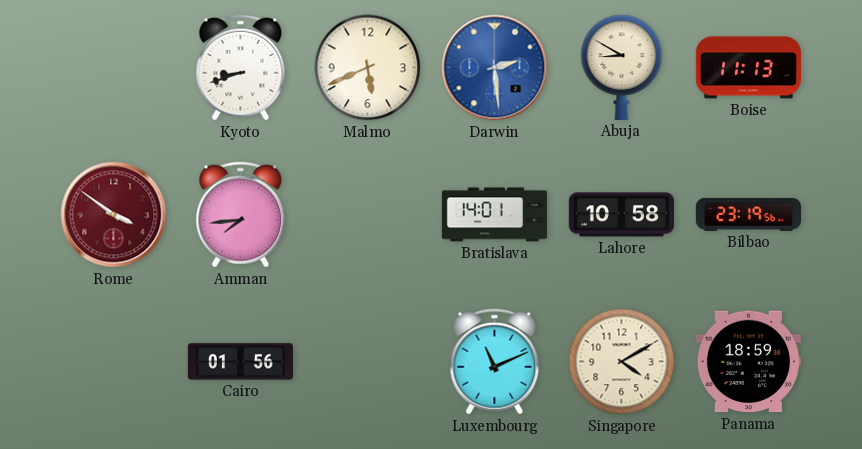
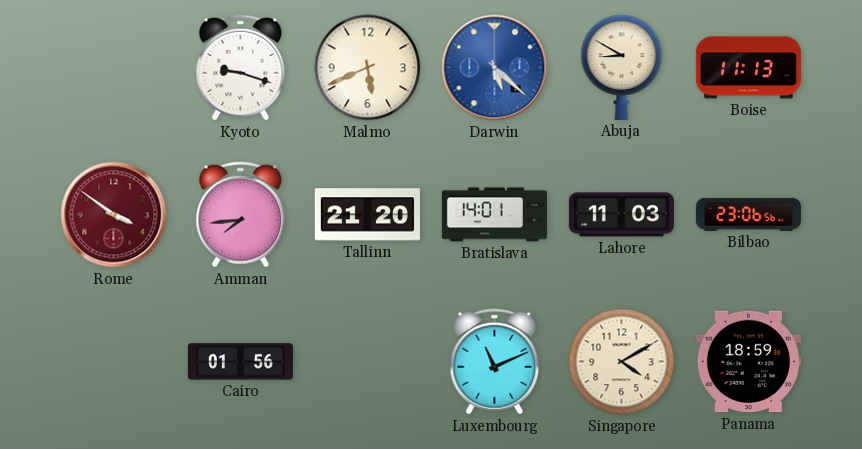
Kyoto: 8:42 -> 9:18
Darwin: 2:29 -> 5:22
Tallinn: none -> 21:20
Lahore: 10:58 -> 11:03
Bilbao: 23:19 -> 23:06
